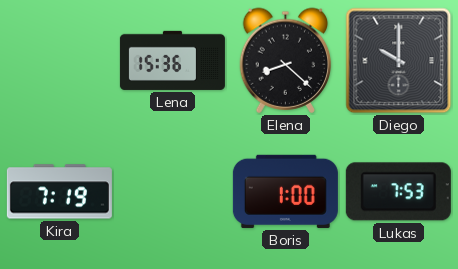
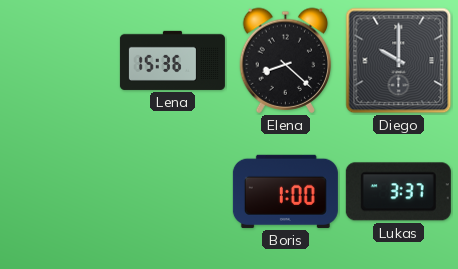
Kira: 7:19 -> none
Lukas: 7:53 -> 3:37
